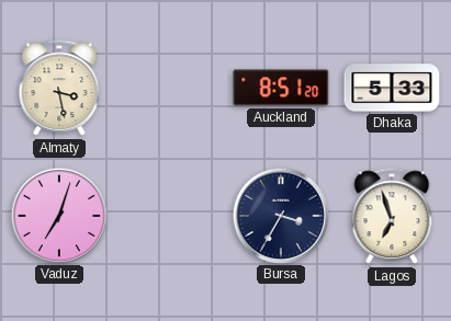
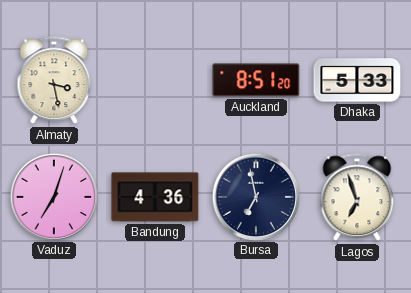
Bandung: none -> 4:36
Bursa: 3:35 -> 6:58
